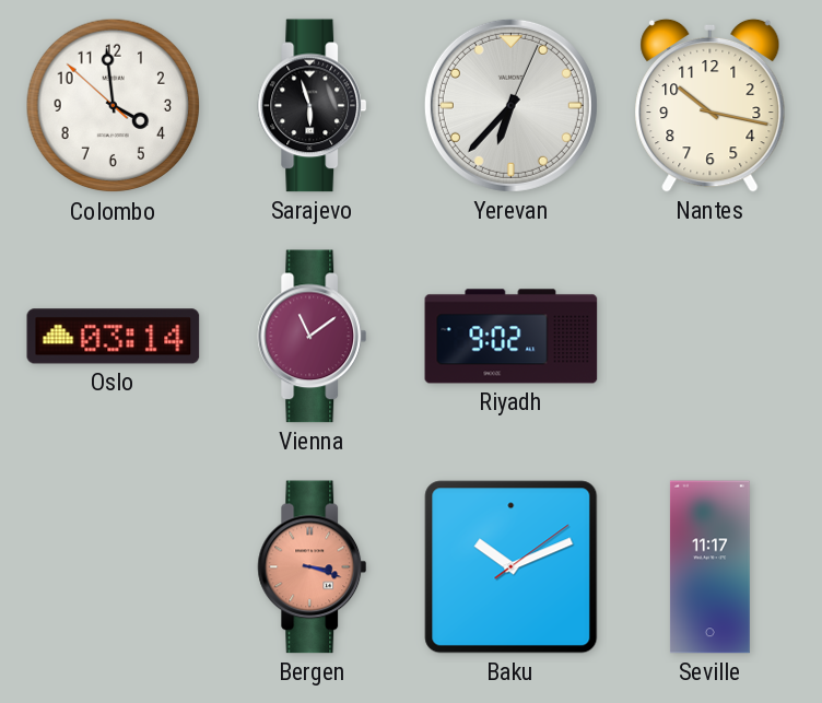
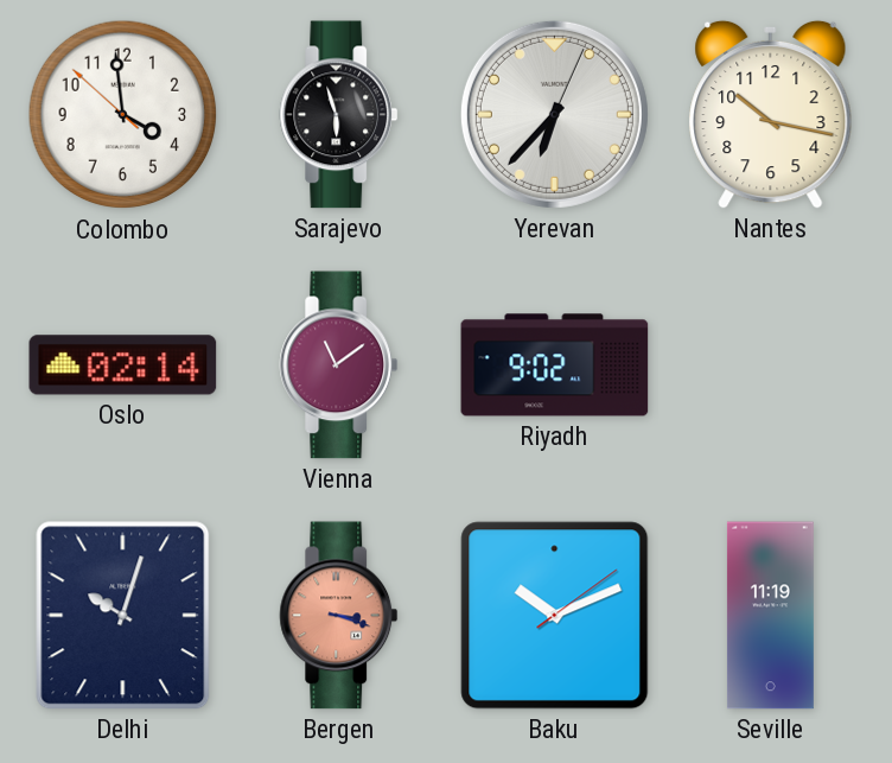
Oslo: 03:14 -> 02:14
Delhi: none -> 10:03
Seville: 11:17 -> 11:19
